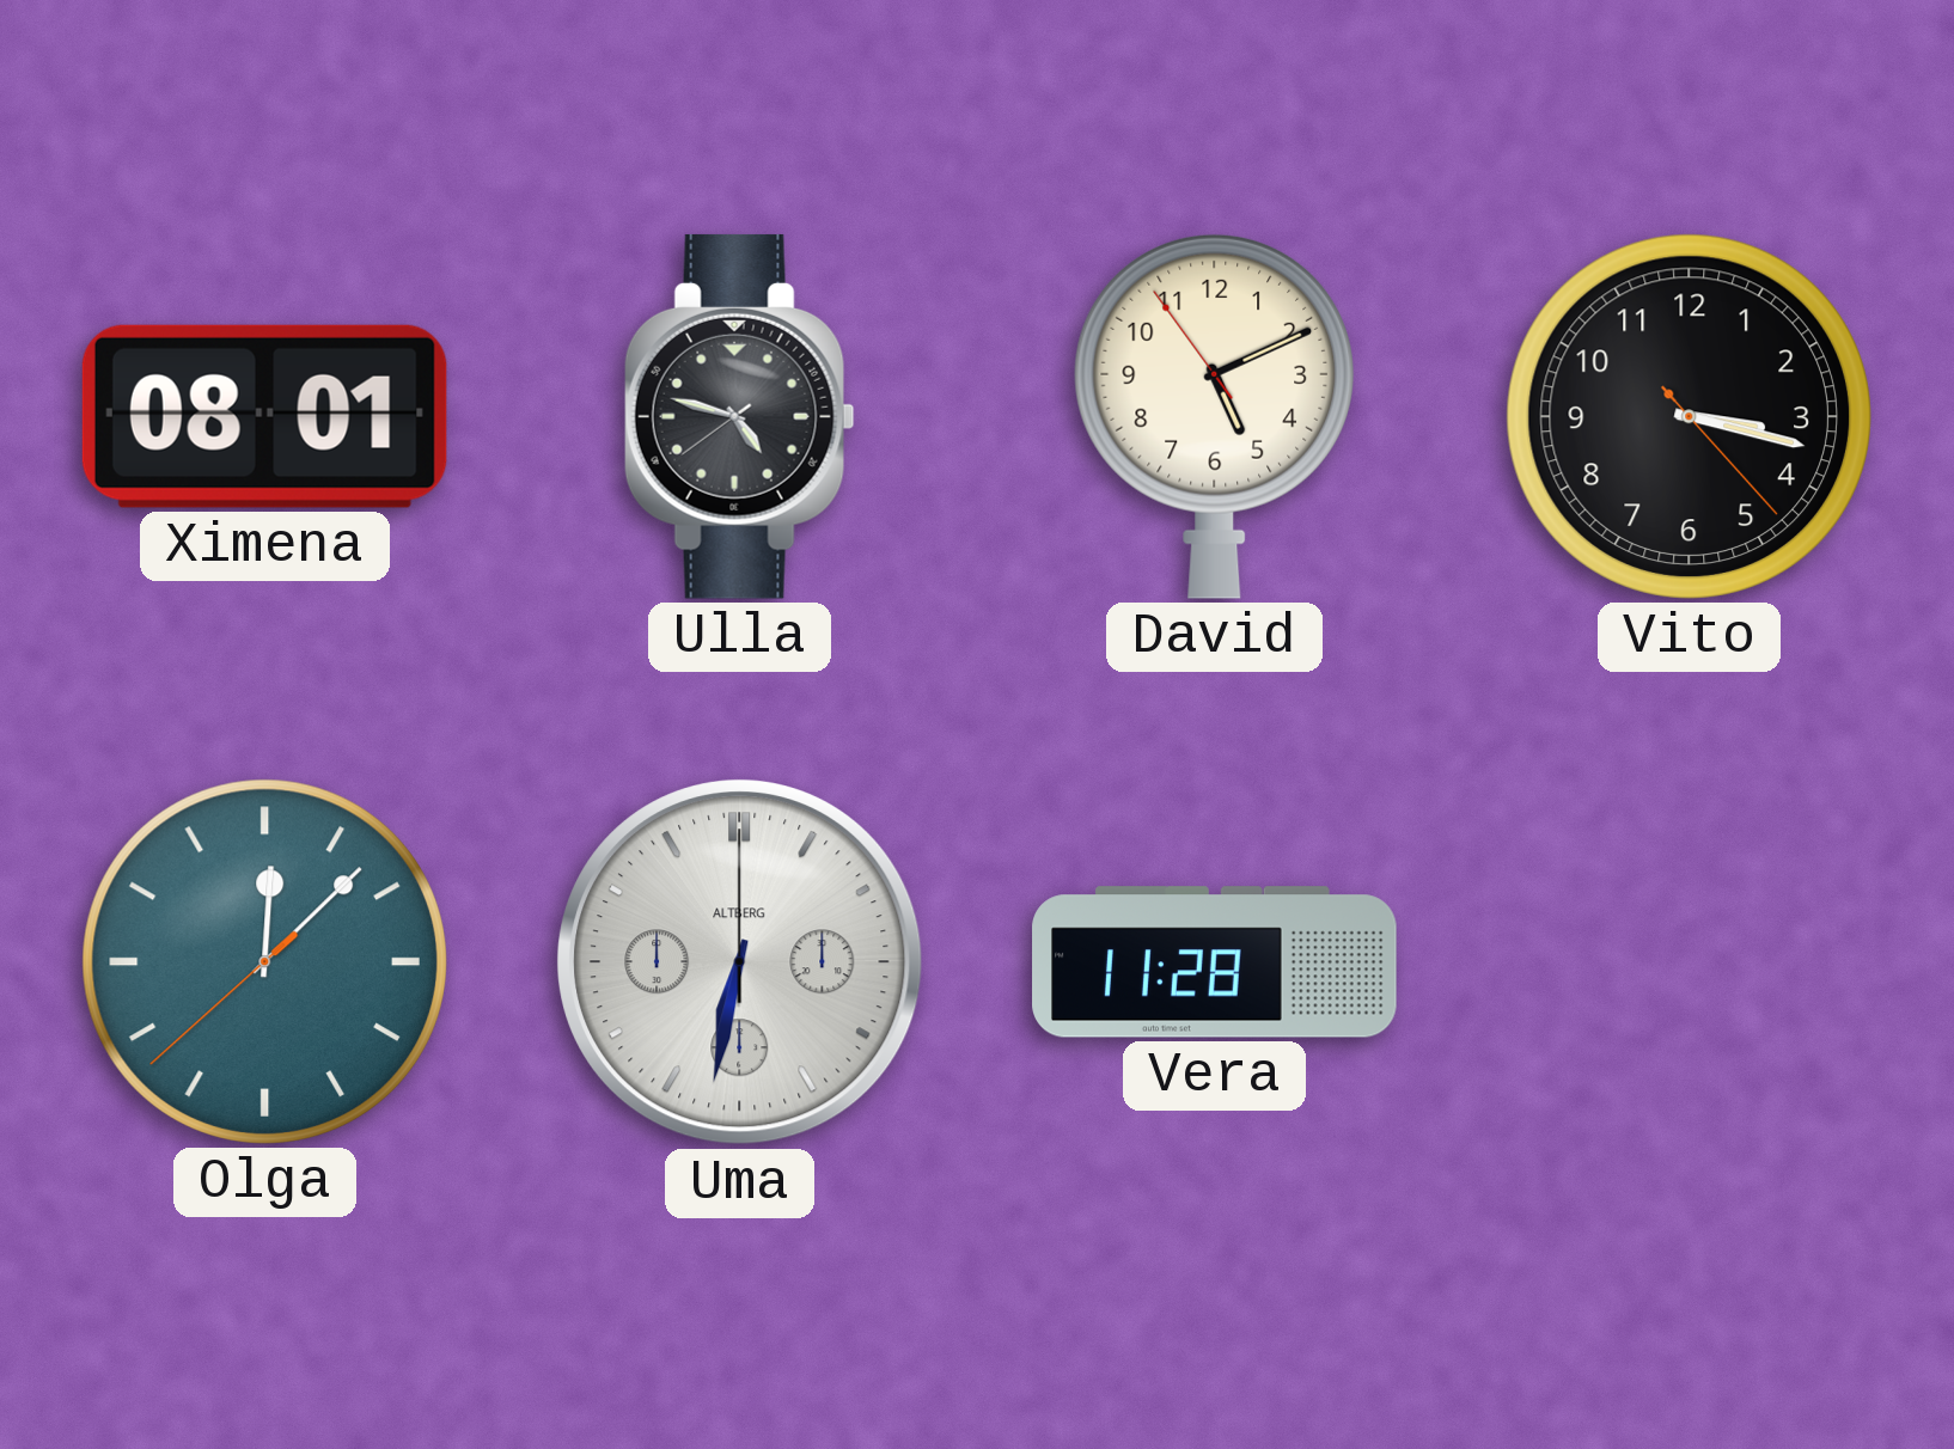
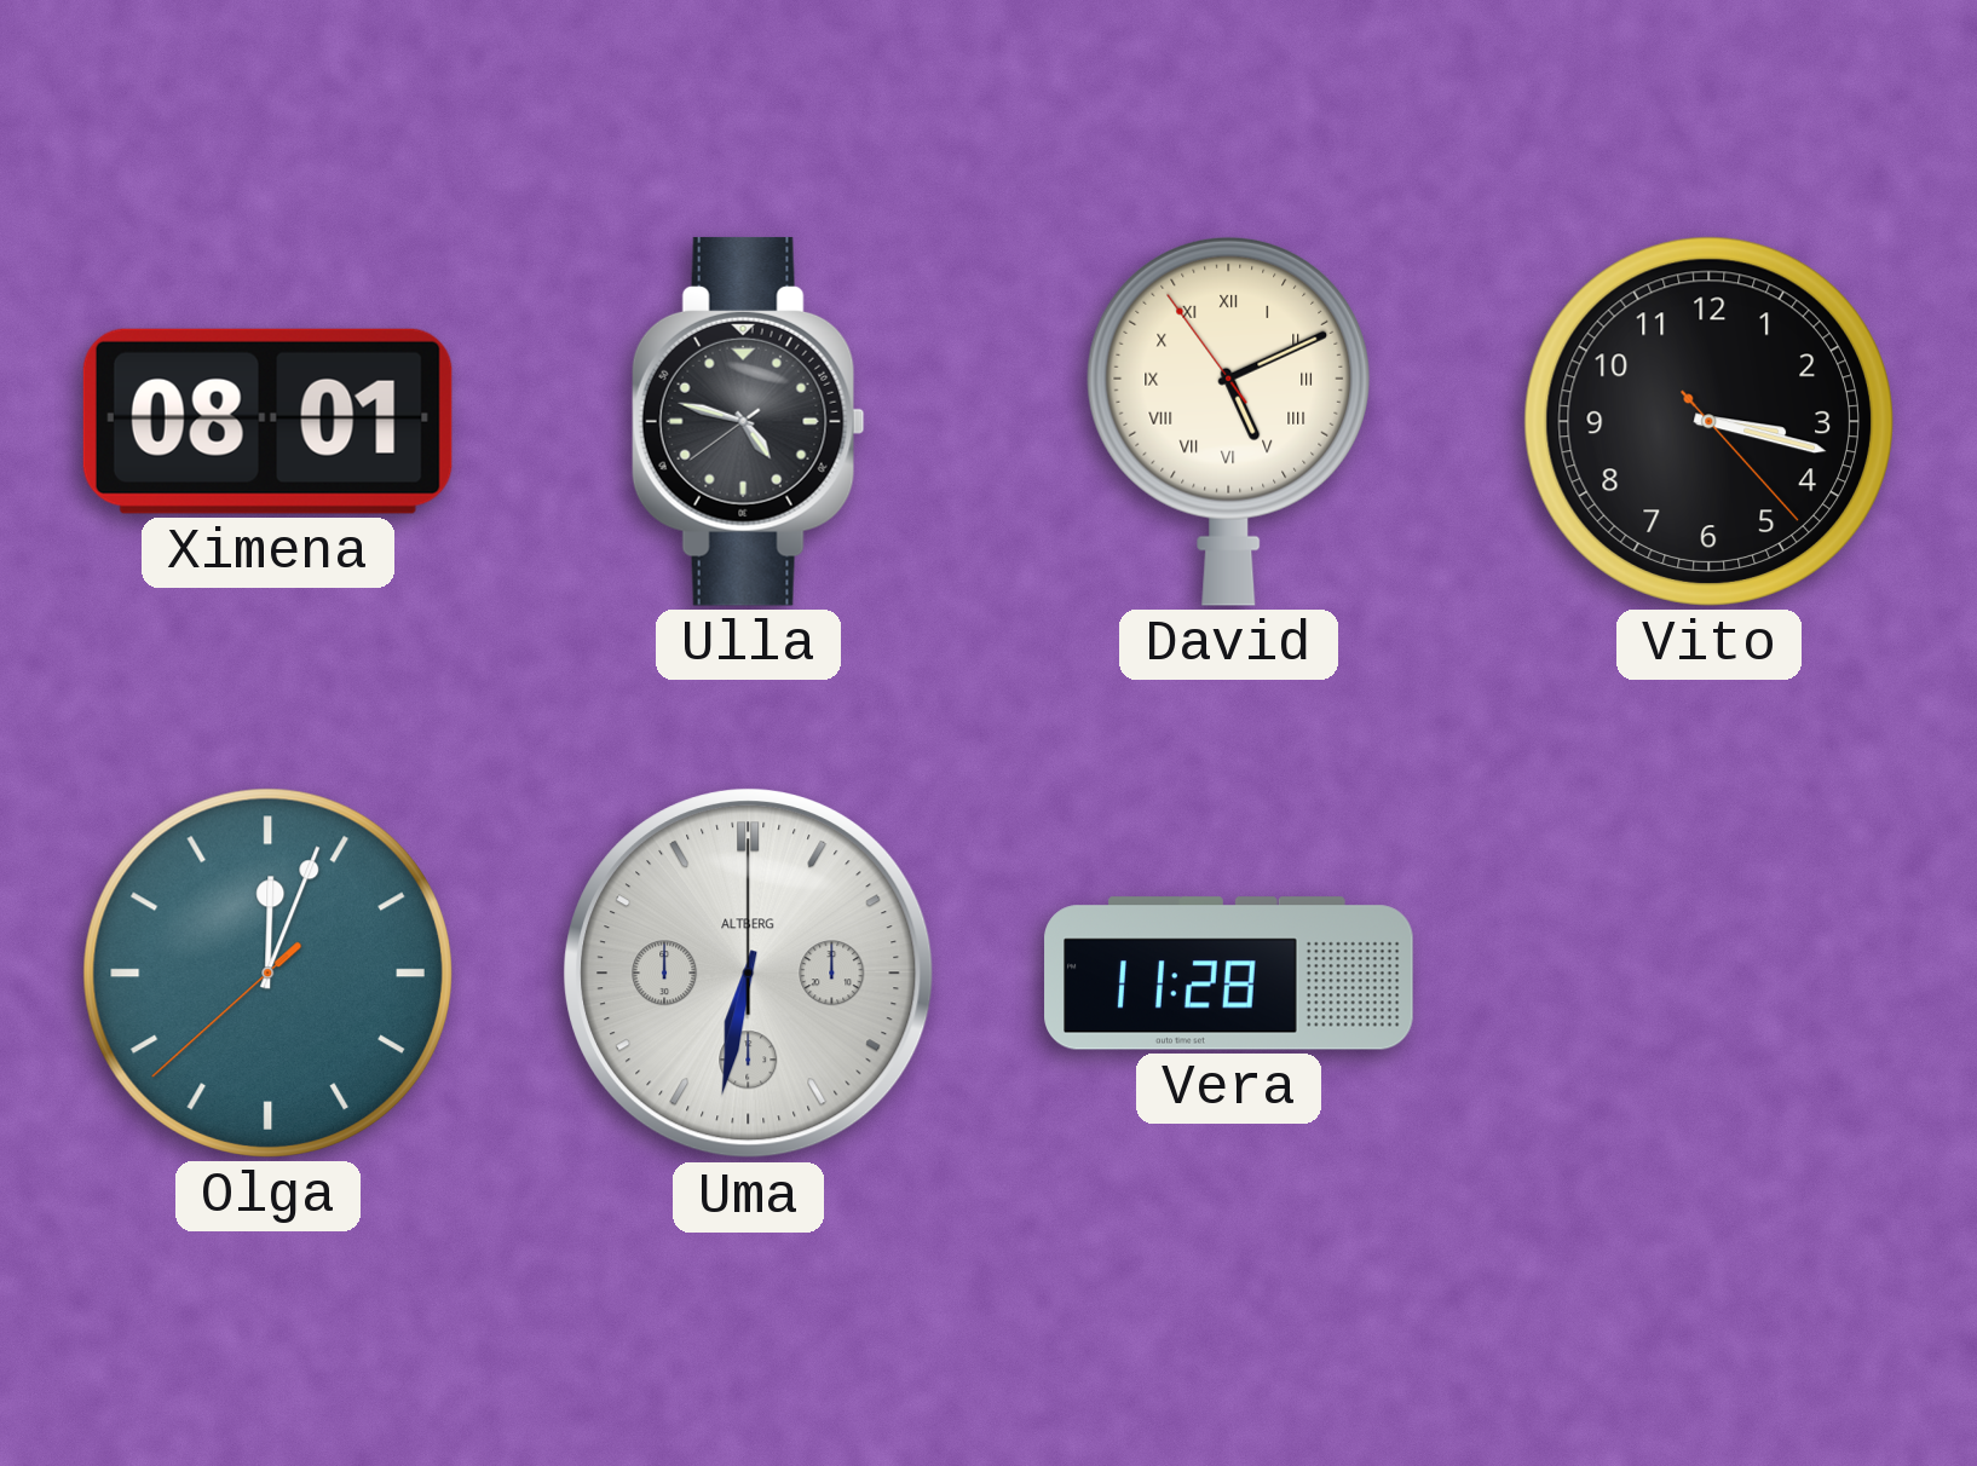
David numerals: Arabic -> Roman
Olga: 12:07 -> 12:03
